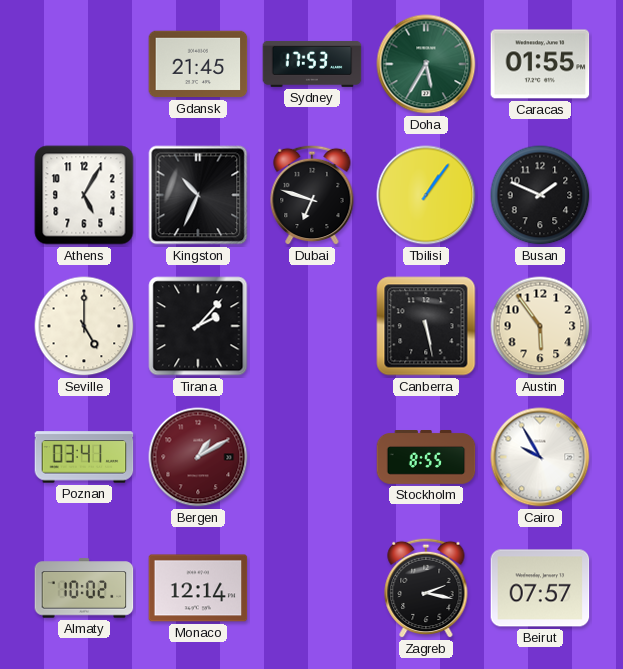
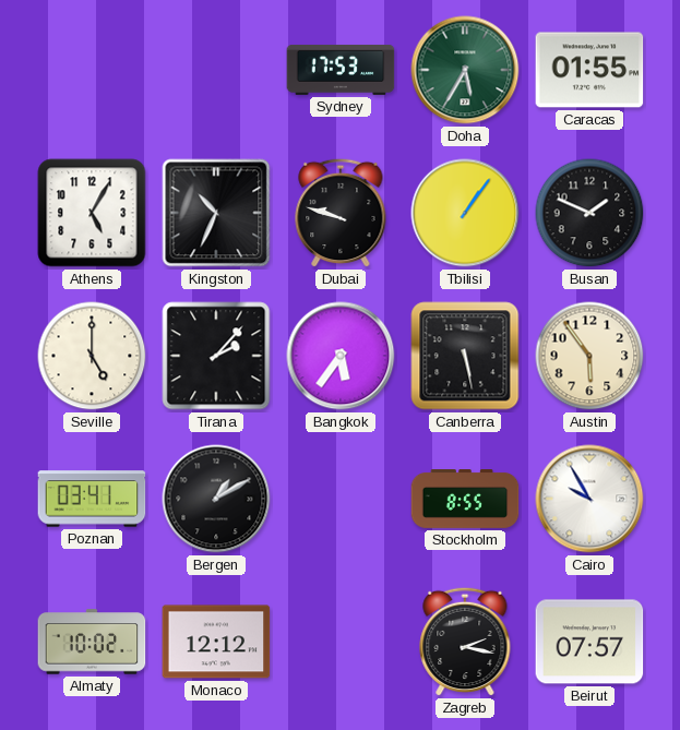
Gdansk: 21:45 -> none
Dubai: 6:48 -> 9:48
Bangkok: none -> 5:36
Bergen dial: burgundy -> black
Monaco: 12:14 -> 12:12
